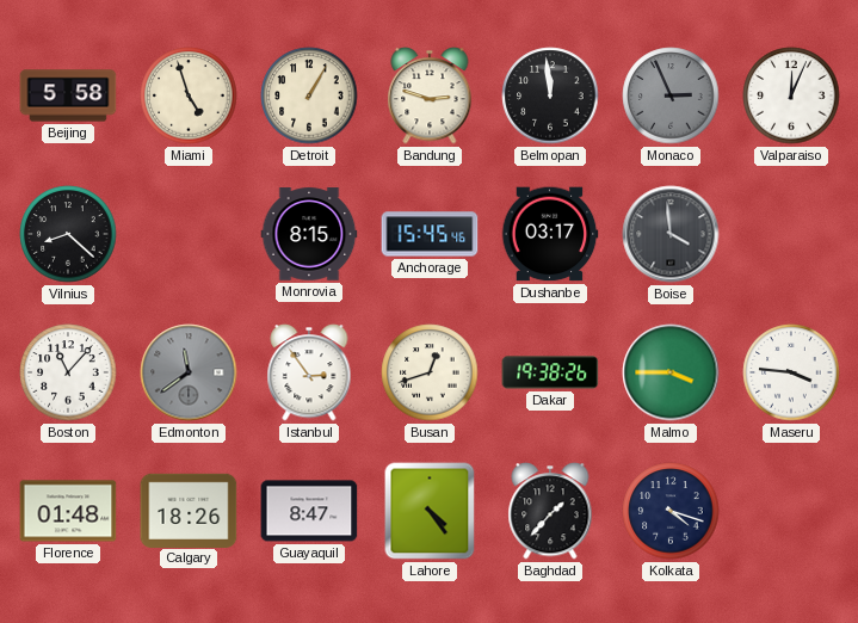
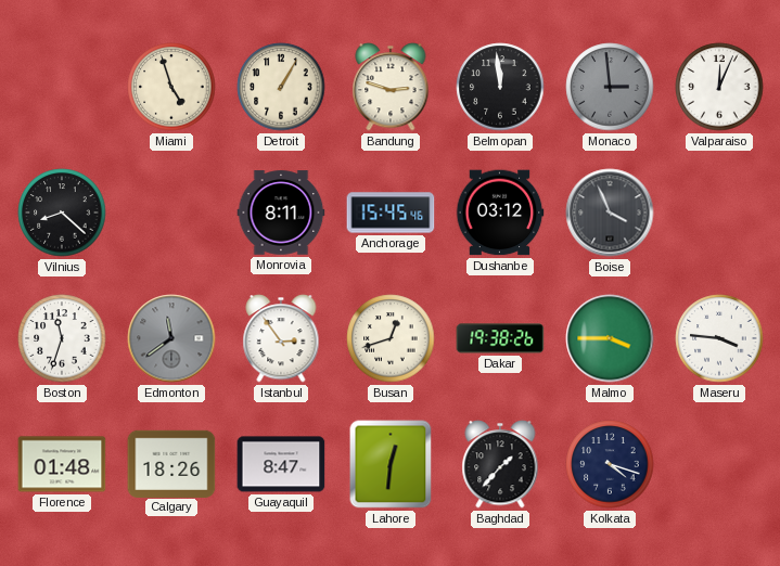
Beijing: 5:58 -> none
Monaco: 2:56 -> 2:59
Monrovia: 8:15 -> 8:11
Dushanbe: 03:17 -> 03:12
Boise: 3:59 -> 3:56
Boston: 11:07 -> 11:33
Lahore: 4:24 -> 12:31
